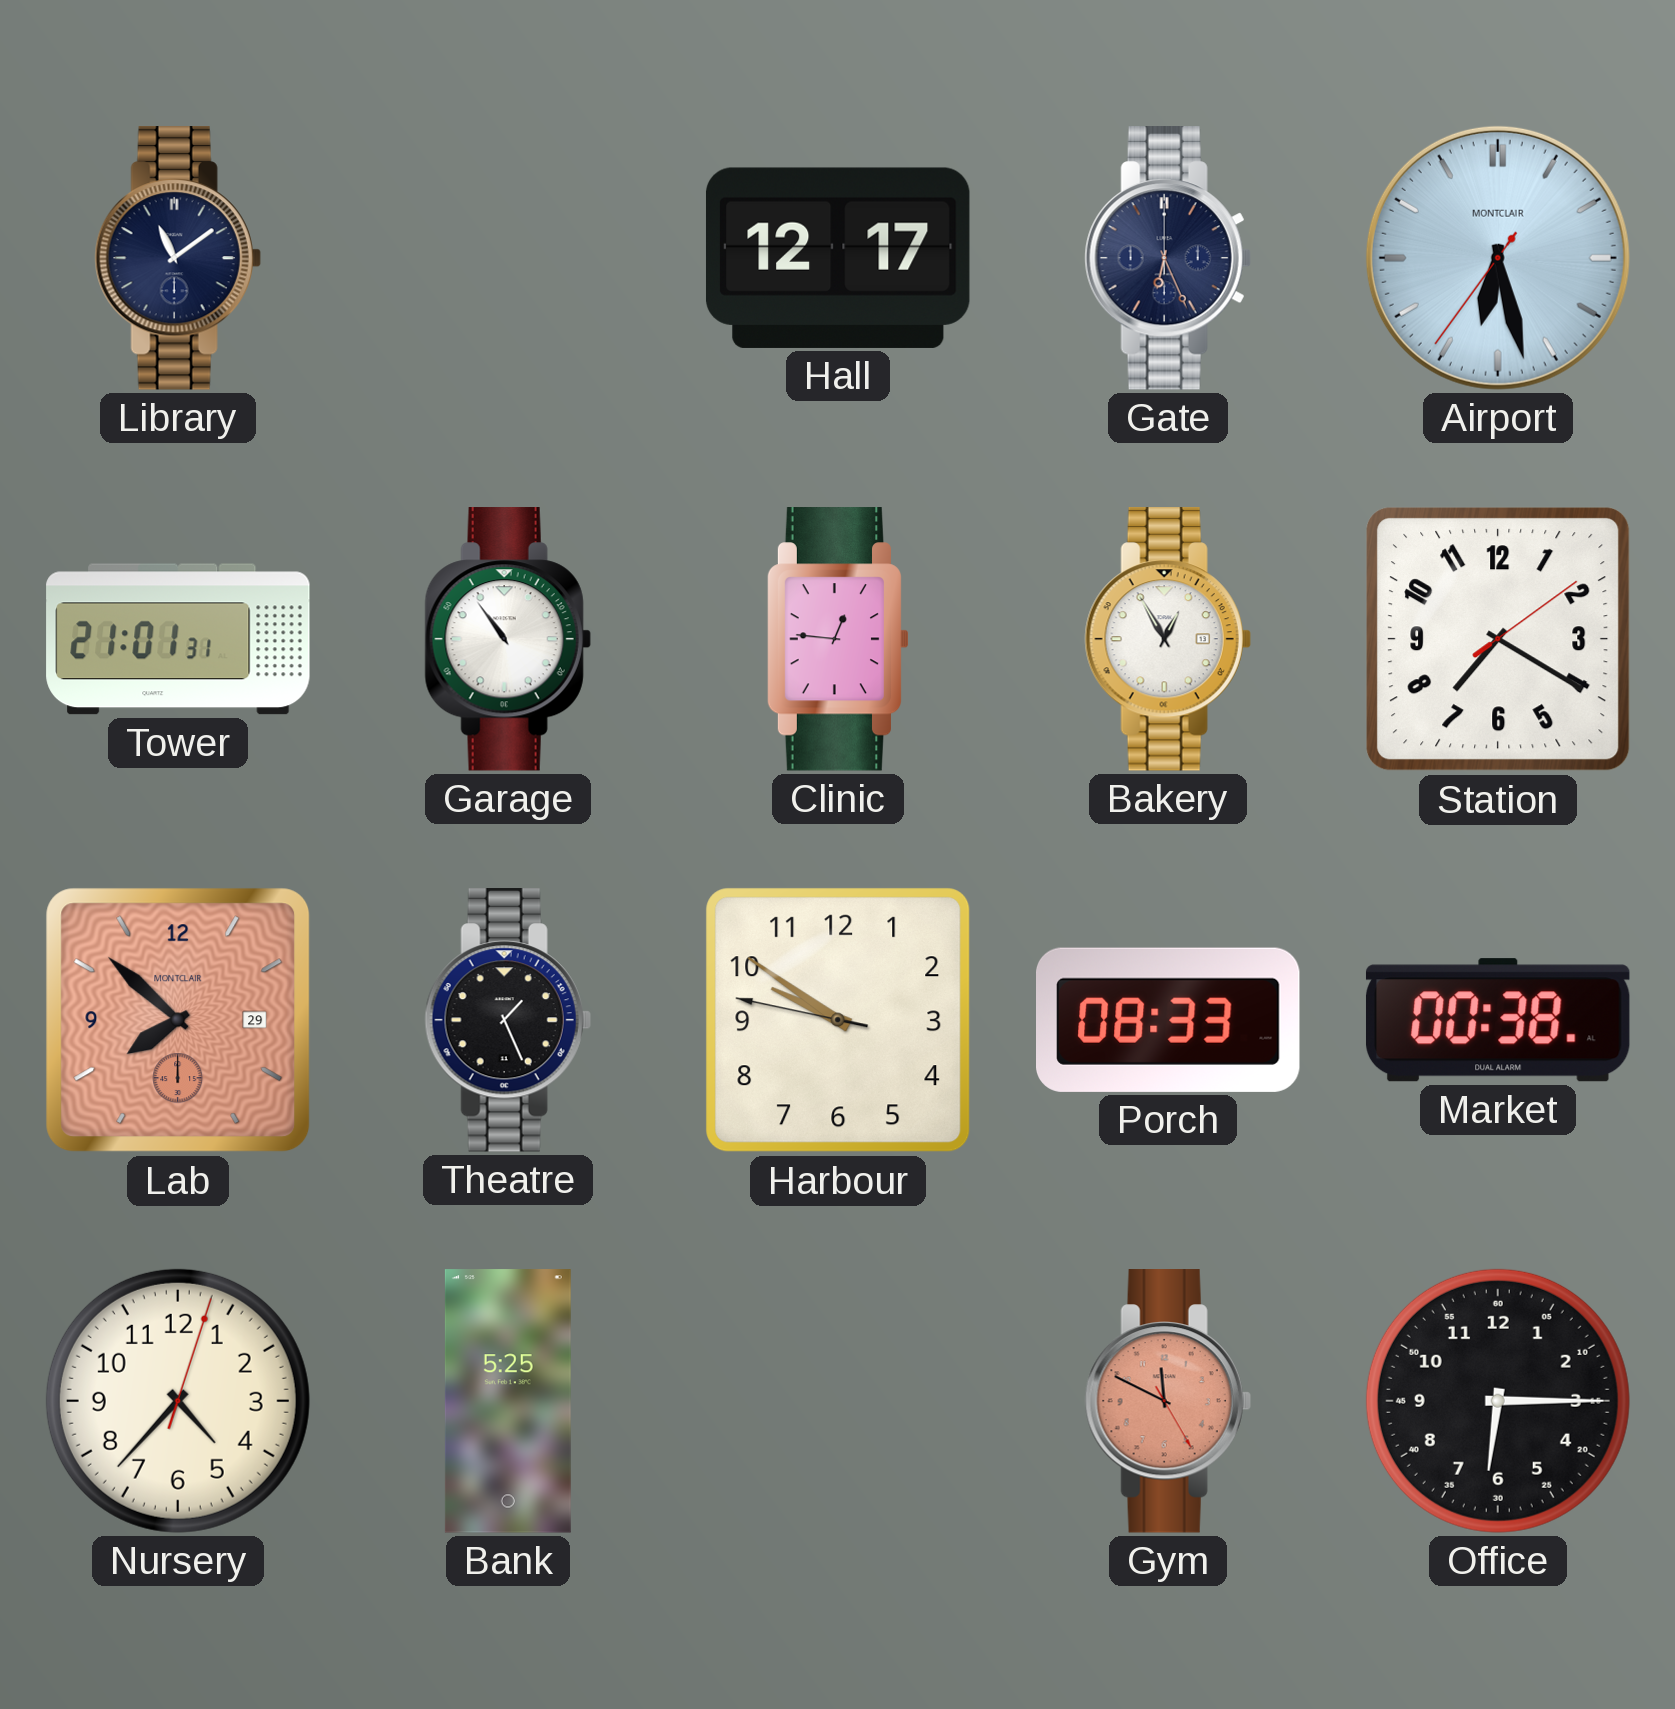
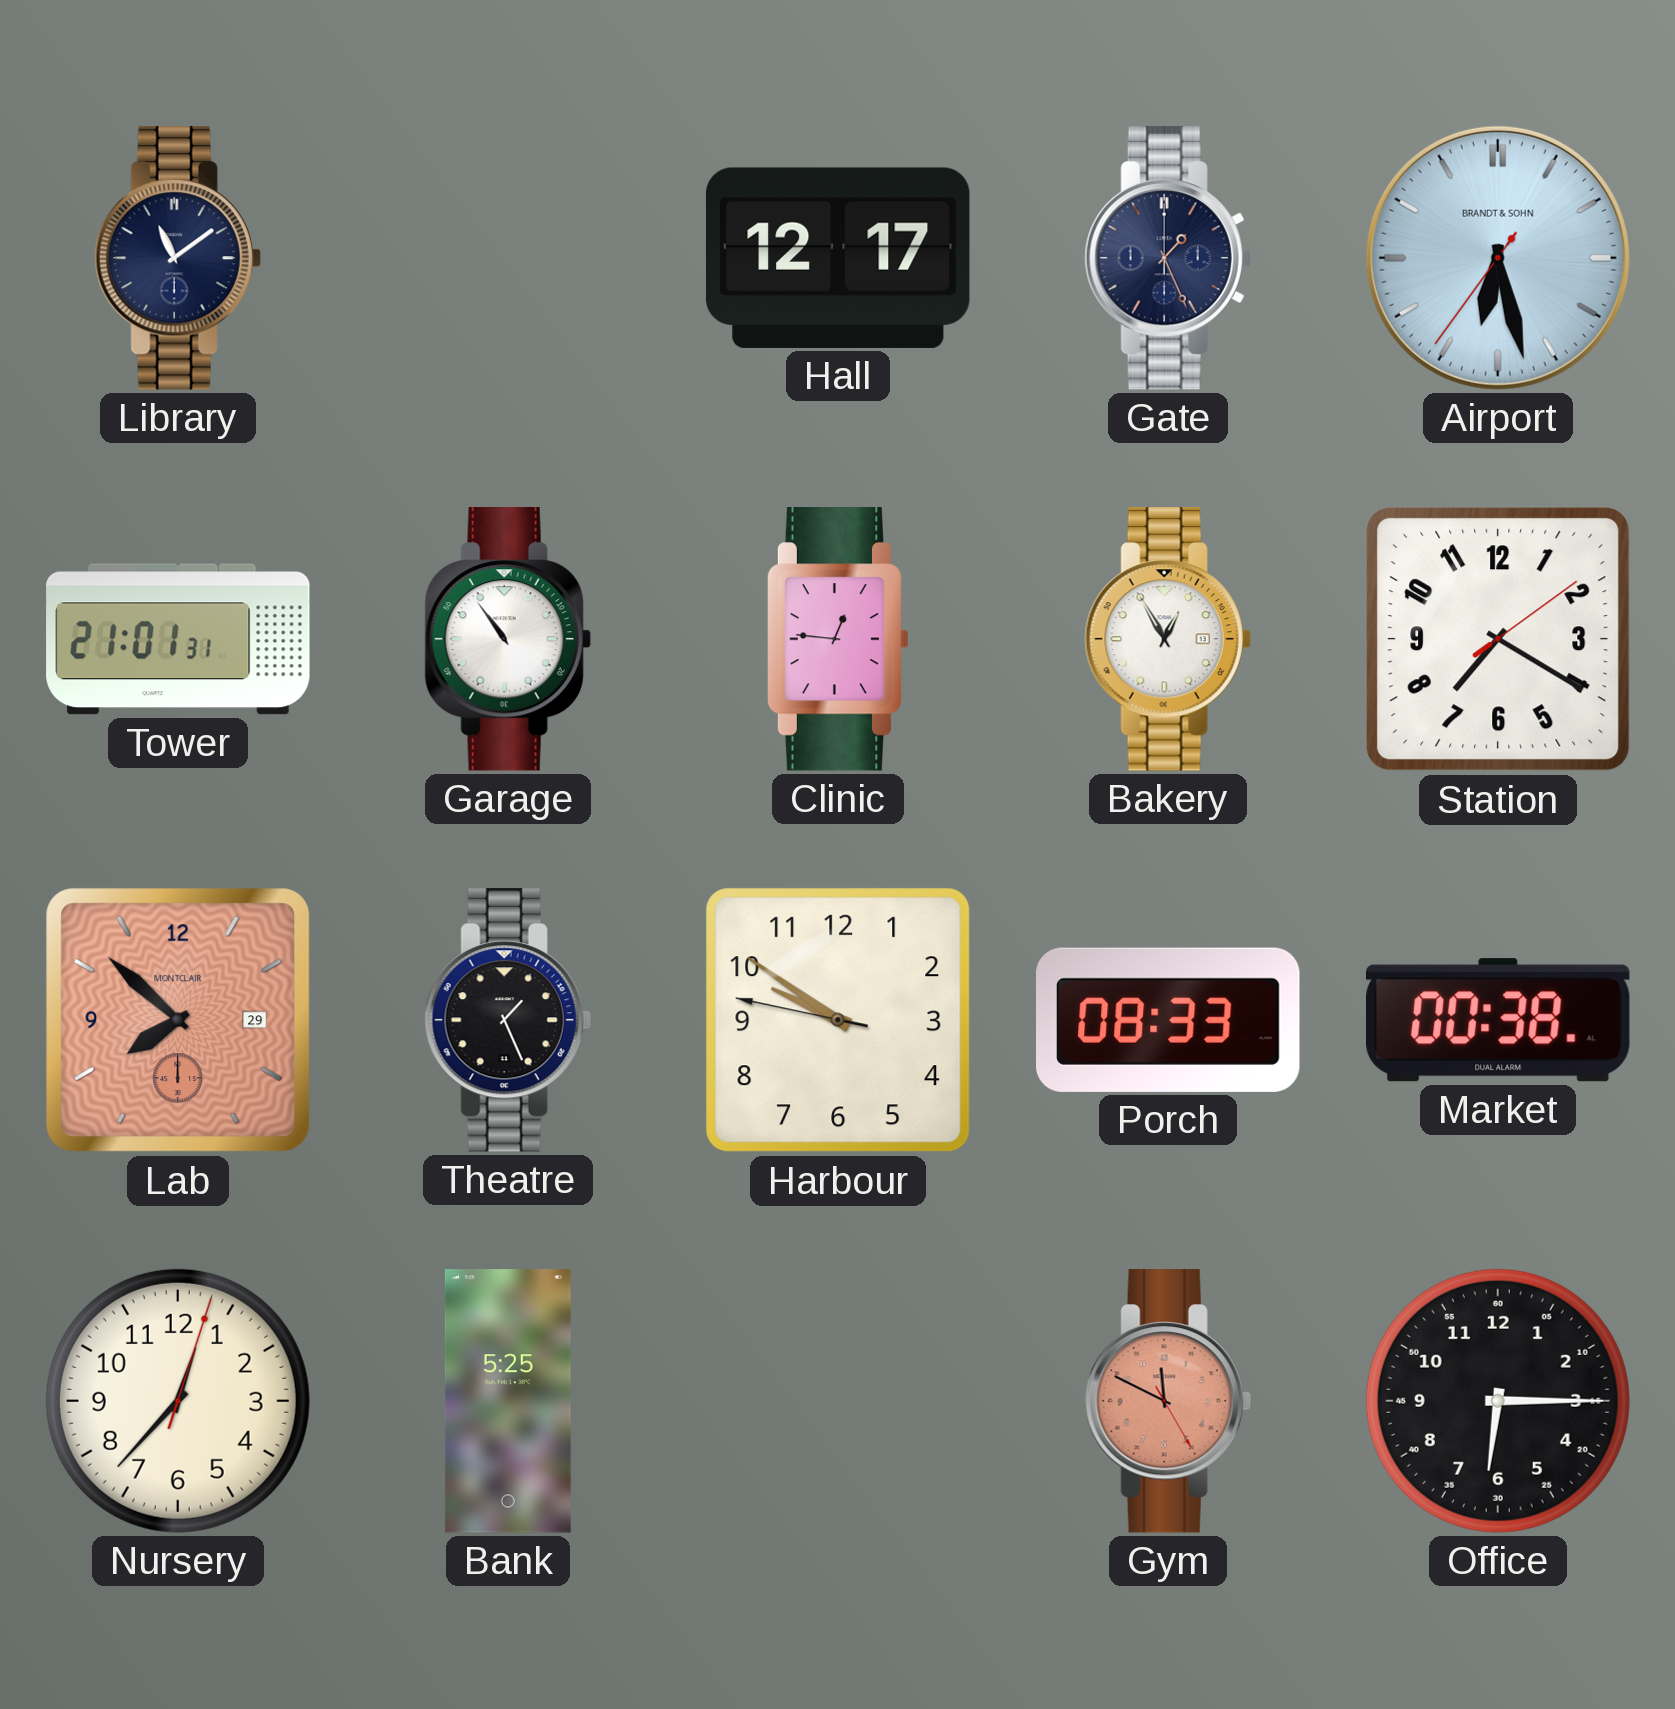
Gate: 6:26 -> 1:26
Airport brand: MONTCLAIR -> BRANDT & SOHN
Nursery: 4:37 -> 12:37
